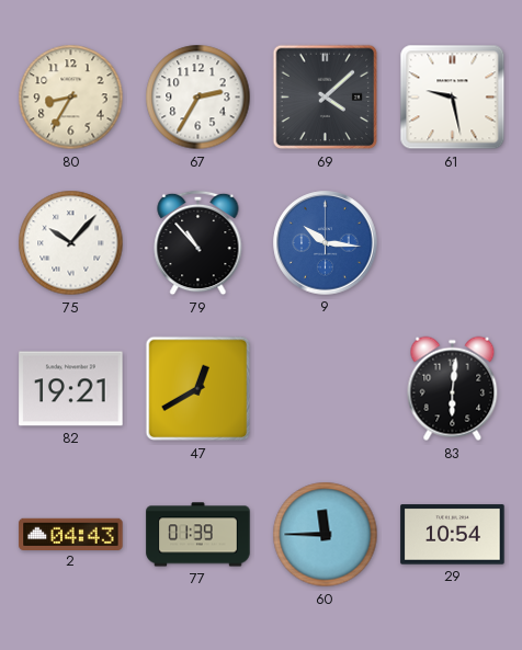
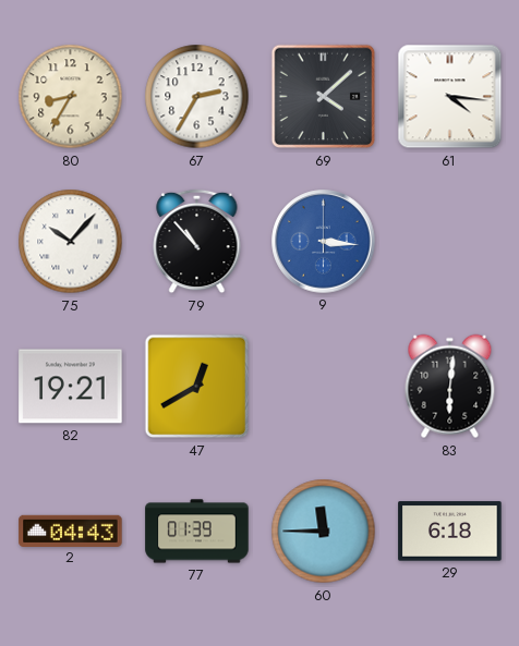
61: 9:28 -> 4:16
9: 10:16 -> 3:16
29: 10:54 -> 6:18
